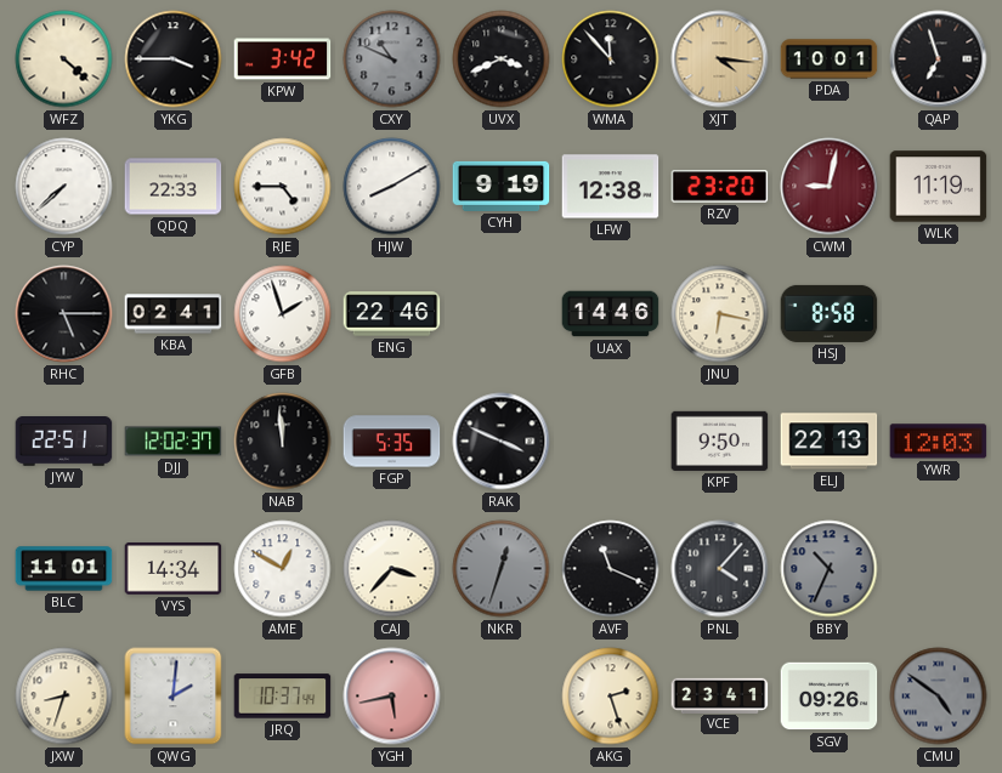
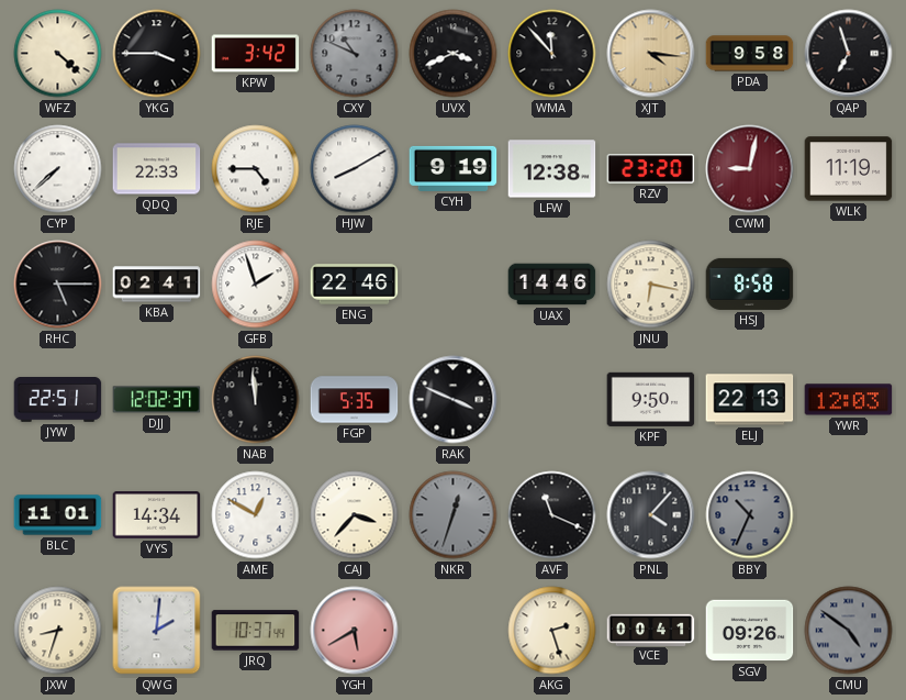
PDA: 10:01 -> 9:58
YGH: 5:43 -> 5:40
VCE: 23:41 -> 00:41
